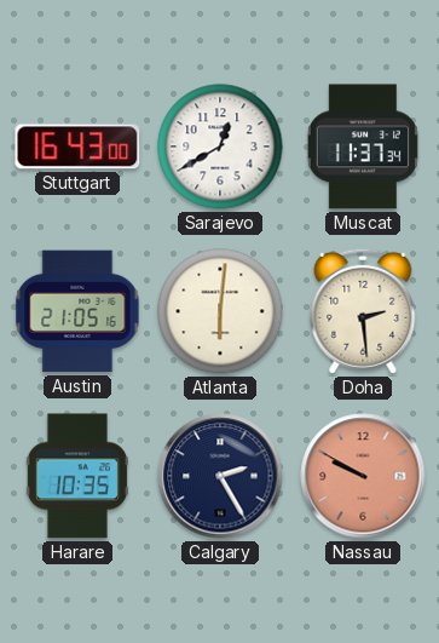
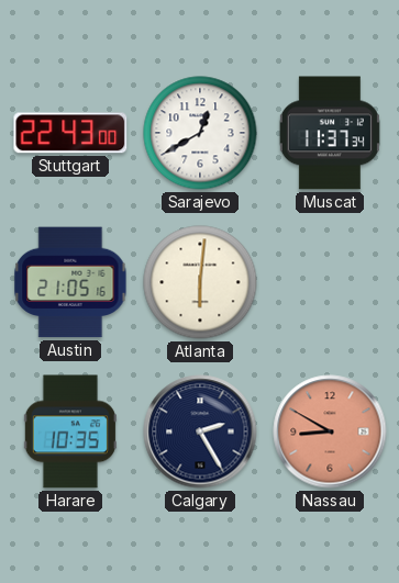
Stuttgart: 16:43 -> 22:43
Doha: 2:29 -> none
Nassau: 9:50 -> 8:50
